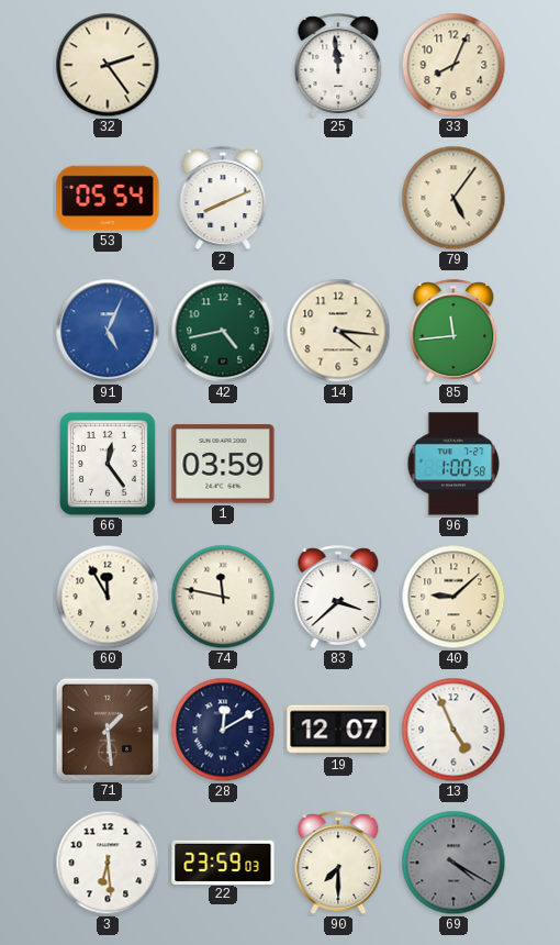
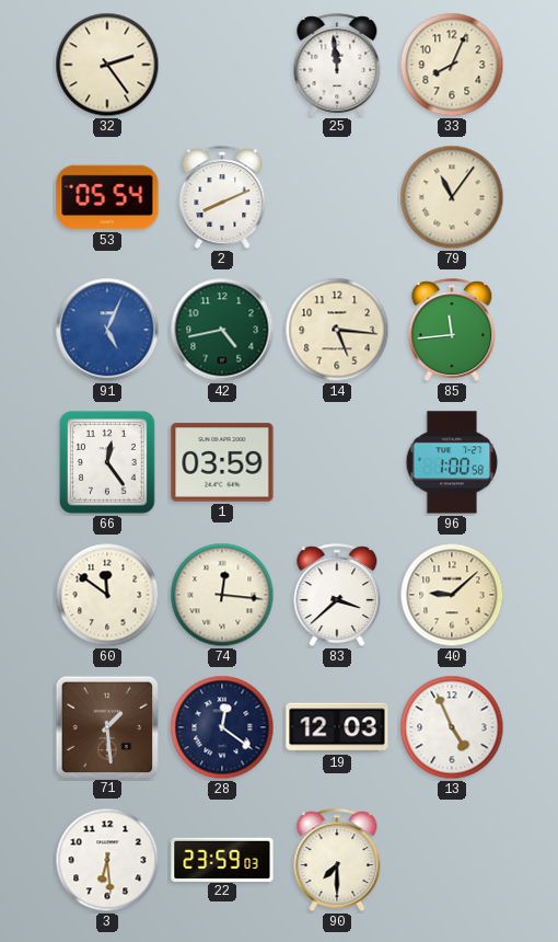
79: 5:06 -> 11:06
14: 4:16 -> 5:16
60: 11:55 -> 11:51
74: 11:47 -> 12:16
28: 12:10 -> 12:21
19: 12:07 -> 12:03
69: 4:20 -> none
